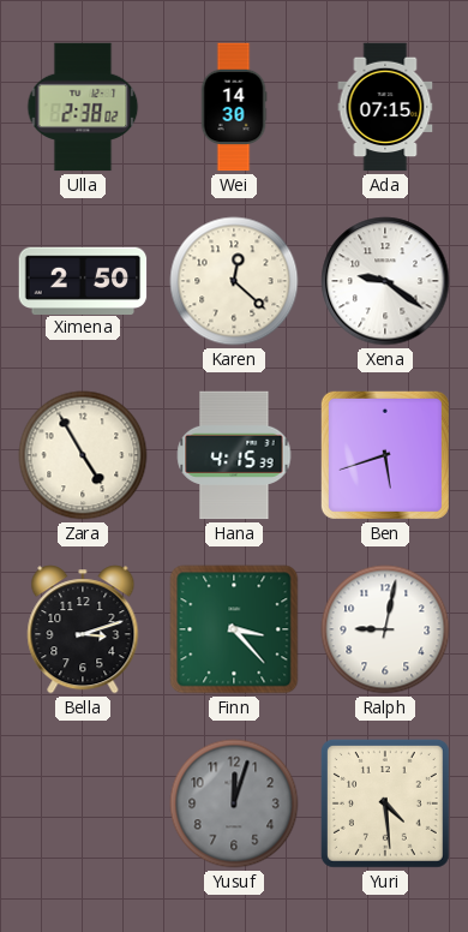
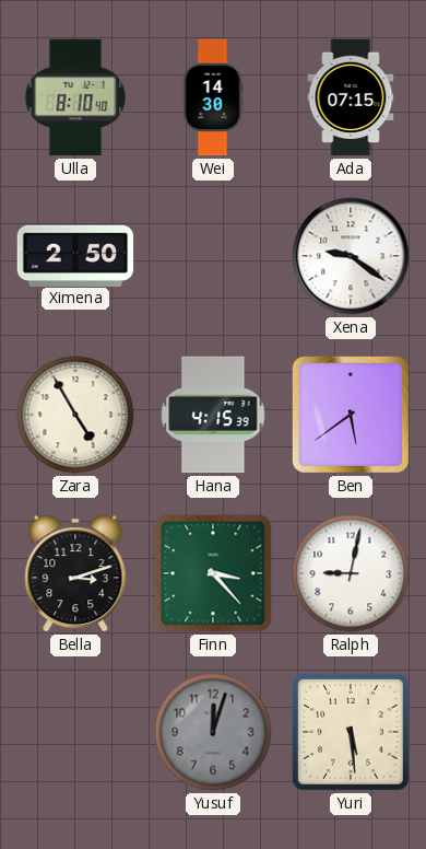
Ulla: 2:38 -> 8:10
Karen: 12:22 -> none
Ben: 5:42 -> 5:39
Yuri: 4:29 -> 5:29
